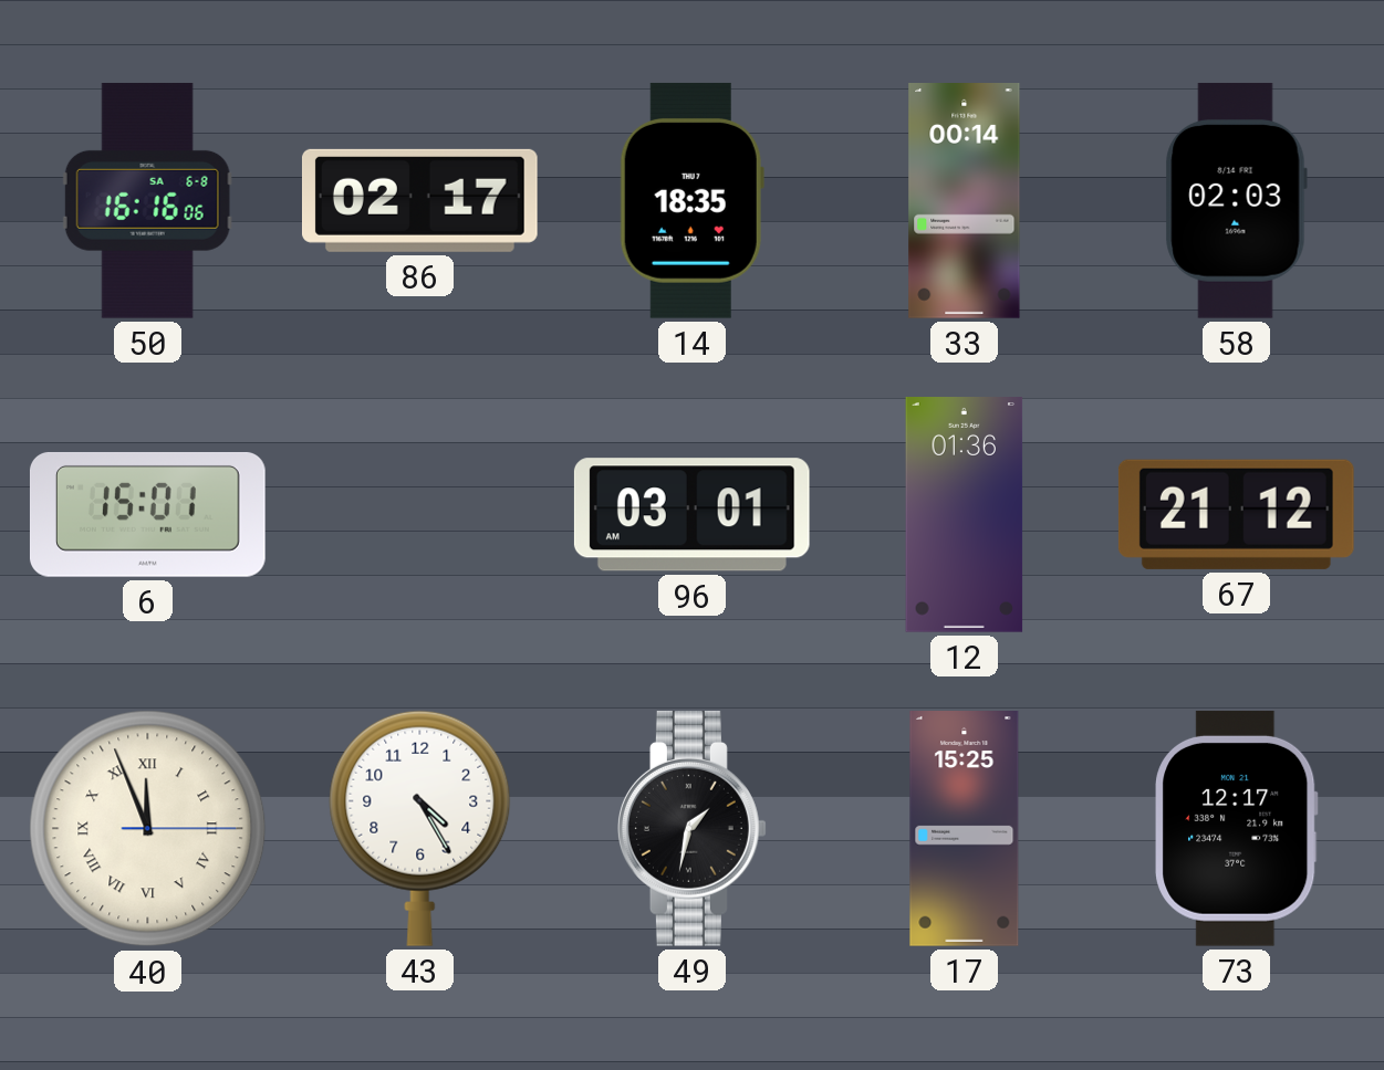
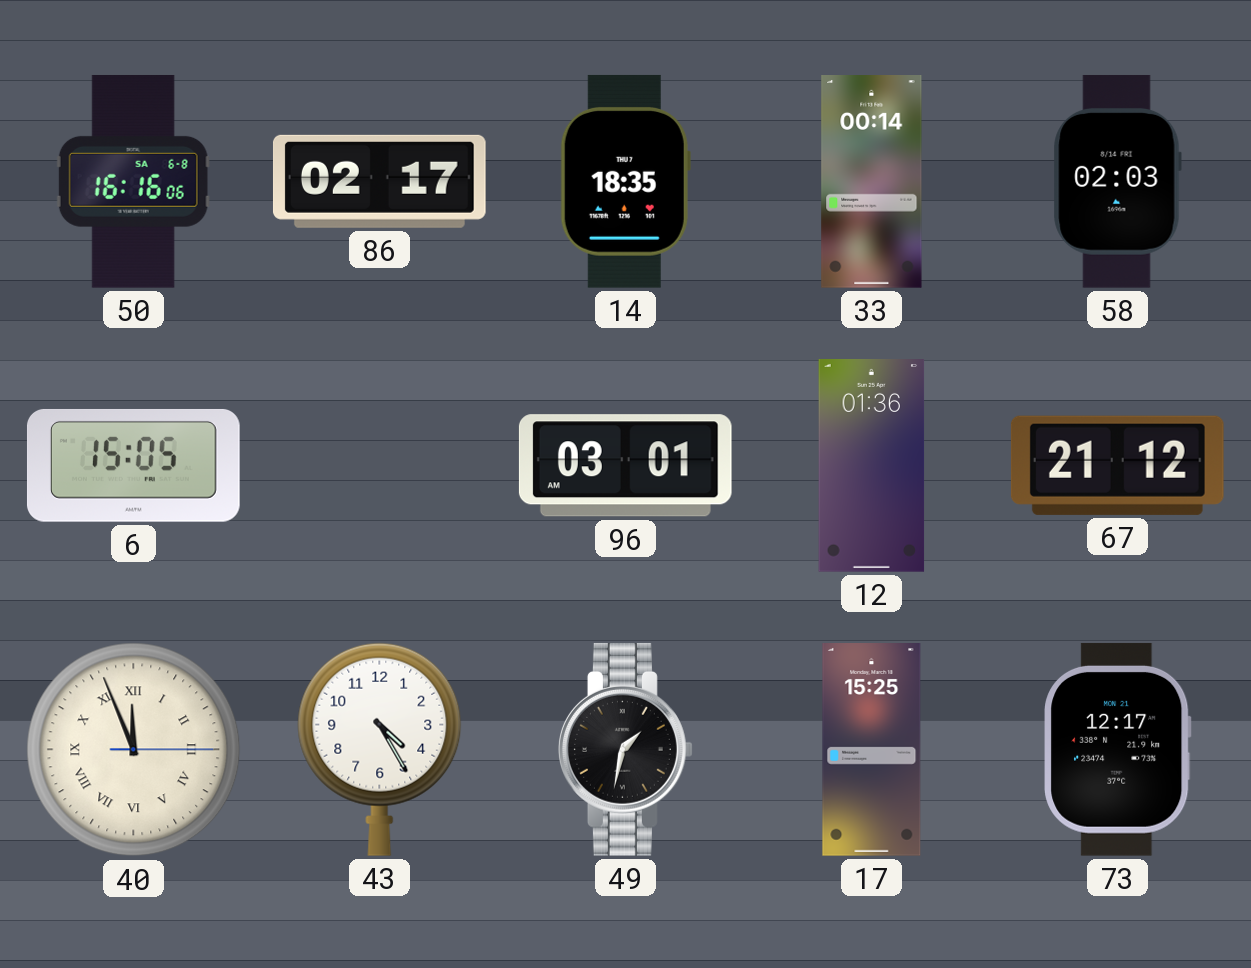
6: 15:01 -> 15:05
